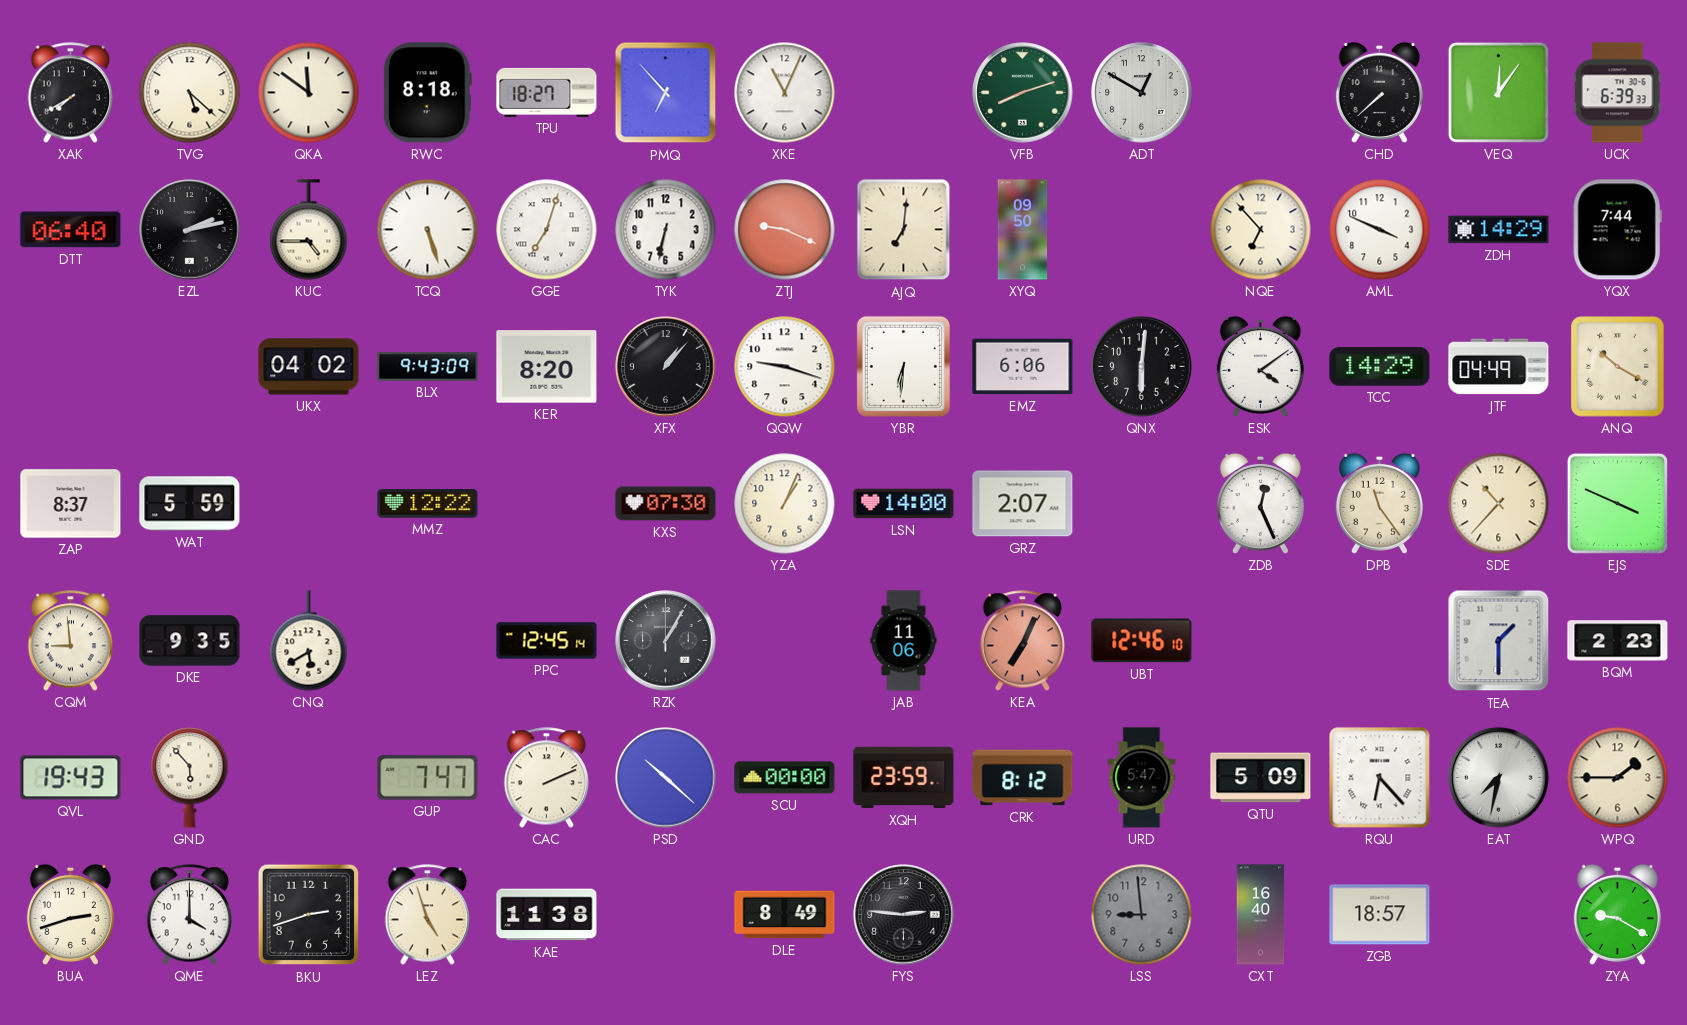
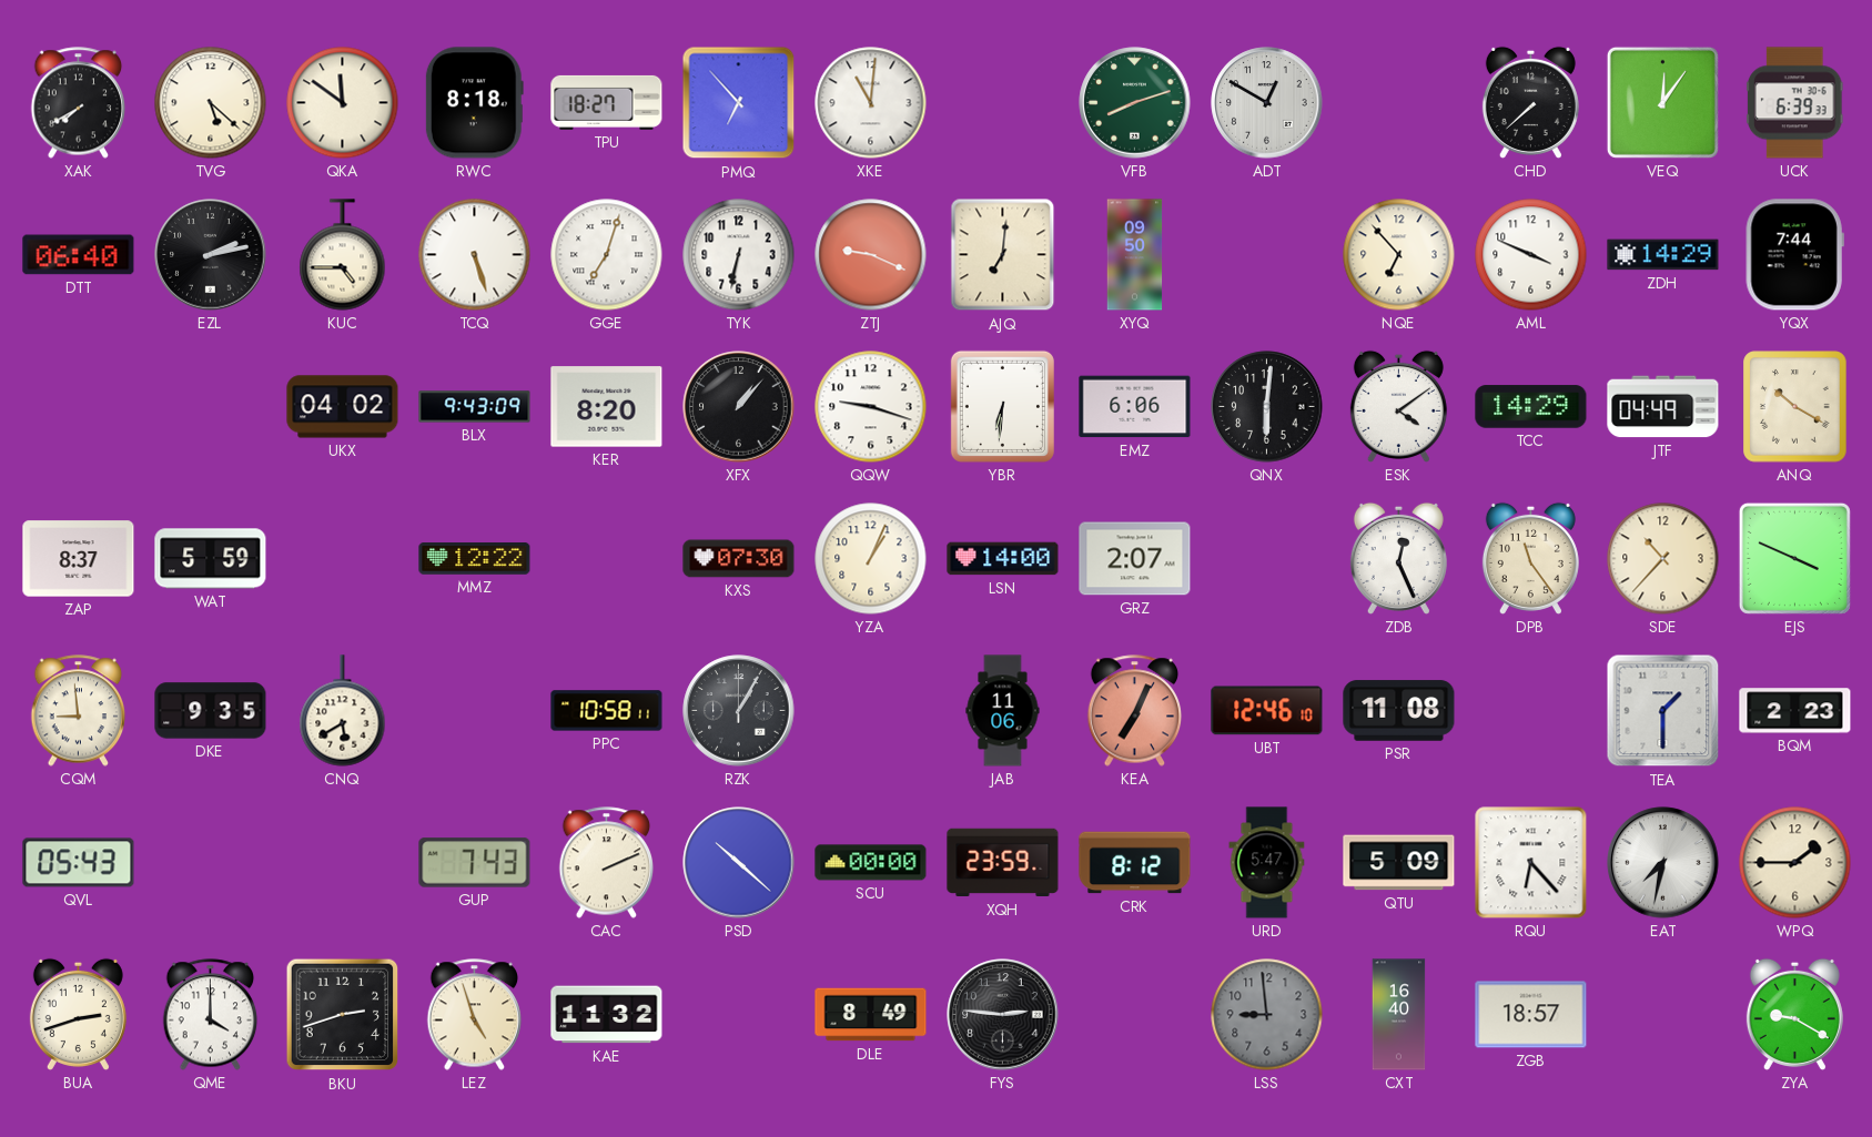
XKE: 11:04 -> 11:01
PPC: 12:45 -> 10:58
PSR: none -> 11:08
QVL: 19:43 -> 05:43
GND: 5:53 -> none
GUP: 7:47 -> 7:43
KAE: 11:38 -> 11:32
